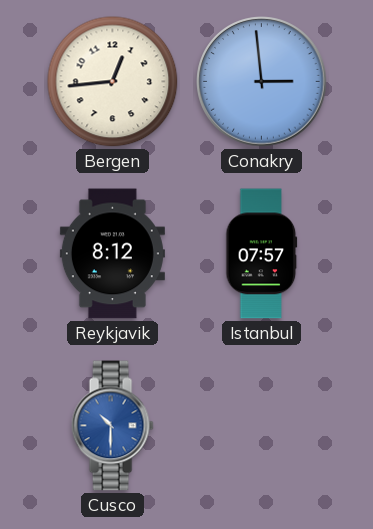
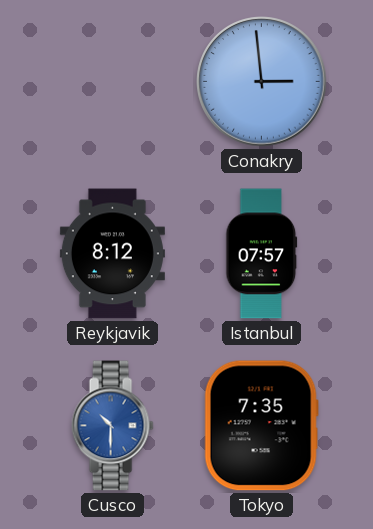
Bergen: 12:44 -> none
Tokyo: none -> 7:35
